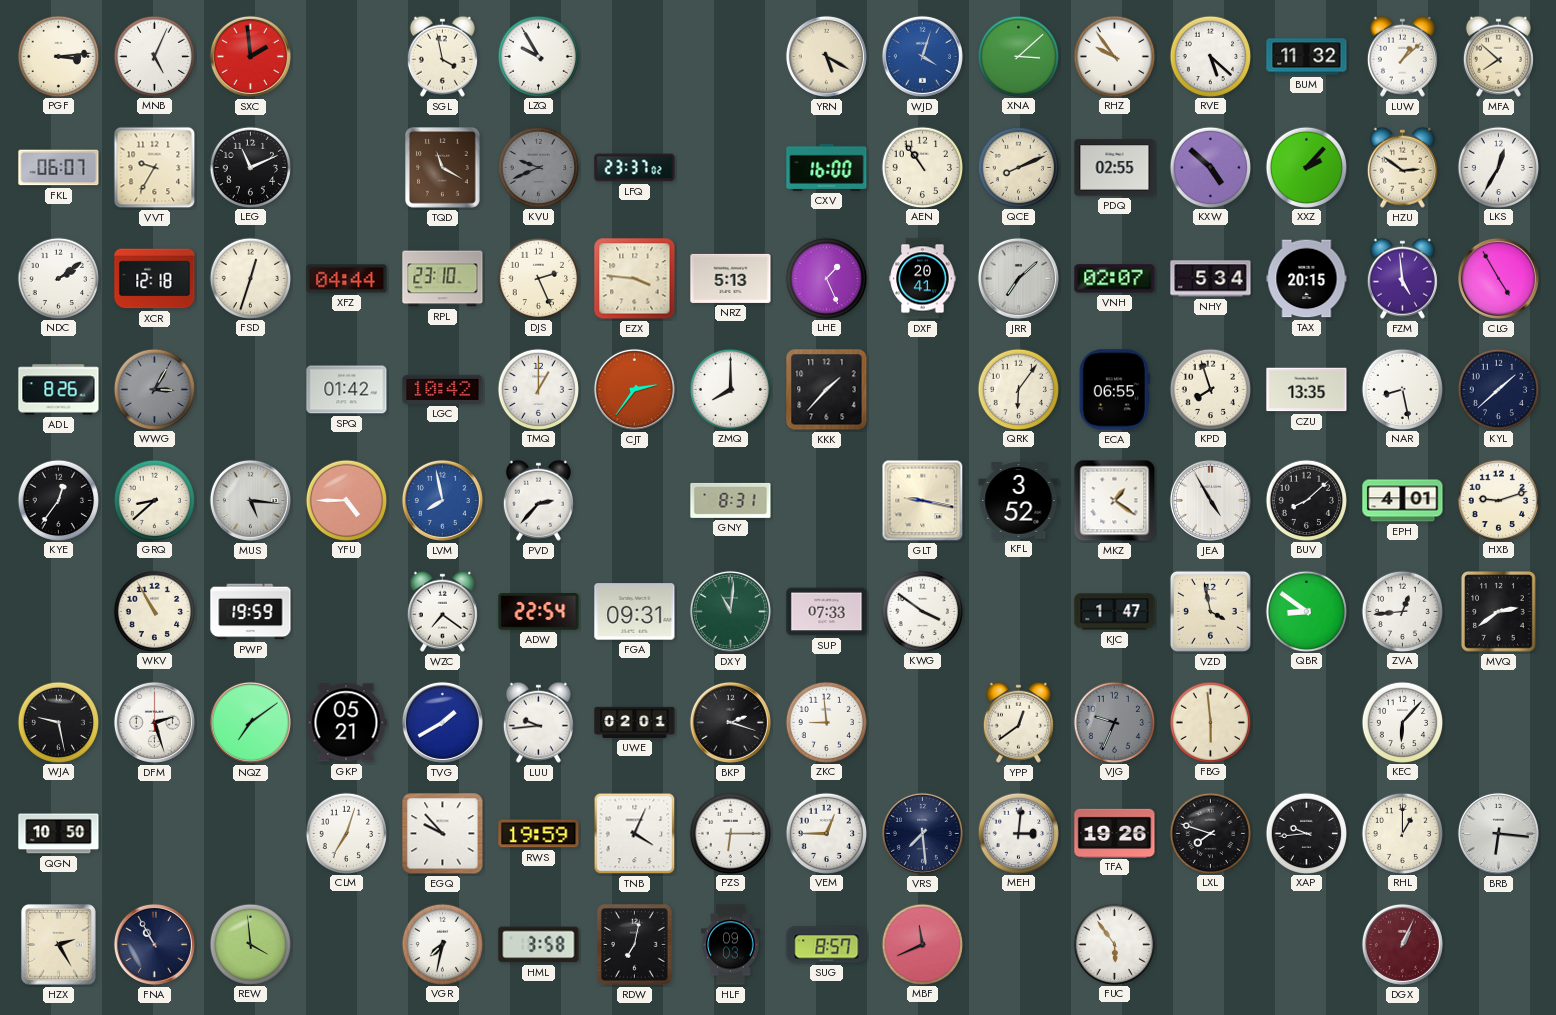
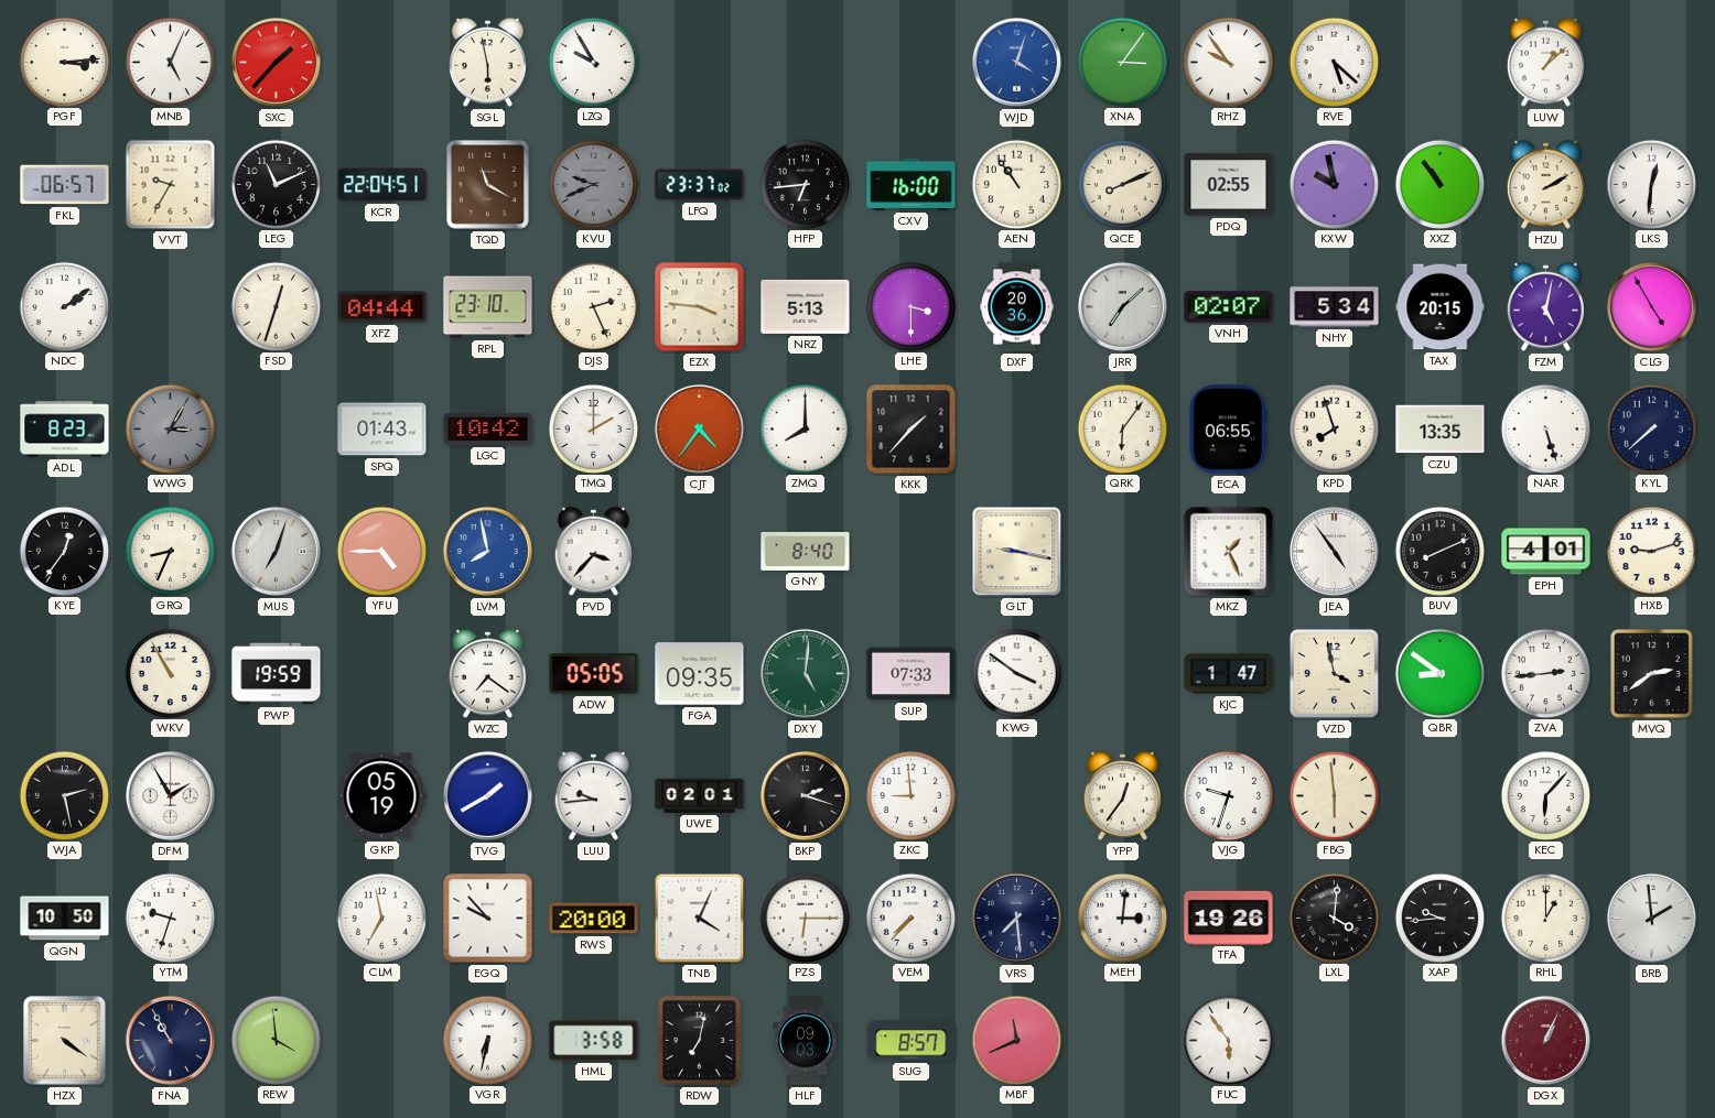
SXC: 1:59 -> 1:37
SGL: 3:58 -> 5:58
YRN: 5:20 -> none
XNA: 3:08 -> 3:06
BUM: 11:32 -> none
MFA: 7:52 -> none
FKL: 06:07 -> 06:57
KCR: none -> 22:04
HFP: none -> 6:44
KXW: 4:52 -> 9:58
XXZ: 2:07 -> 10:54
HZU: 2:51 -> 2:10
LKS: 12:35 -> 12:31
XCR: 12:18 -> none
LHE: 1:26 -> 3:30
DXF: 20:41 -> 20:36
FZM: 4:59 -> 5:02
ADL: 8:26 -> 8:23
SPQ: 01:42 -> 01:43
TMQ: 1:00 -> 2:00
CJT: 2:36 -> 4:36
NAR: 8:28 -> 5:27
KYL: 1:38 -> 7:38
GRQ: 8:38 -> 8:34
MUS: 5:16 -> 7:03
PVD: 2:37 -> 3:37
GNY: 8:31 -> 8:40
KFL: 3:52 -> none
MKZ: 1:21 -> 1:26
JEA: 4:55 -> 4:54
BUV: 8:08 -> 8:11
ADW: 22:54 -> 05:05
FGA: 09:31 -> 09:35
DXY: 11:01 -> 5:01
ZVA: 12:44 -> 2:44
WJA: 9:28 -> 2:28
DFM: 2:27 -> 1:55
NQZ: 7:09 -> none
GKP: 05:21 -> 05:19
YPP: 12:39 -> 12:36
VJG: 9:34 -> 9:33
VJG dial: grey -> white
YTM: none -> 9:33
CLM: 7:03 -> 6:58
RWS: 19:59 -> 20:00
VEM: 12:45 -> 7:37
LXL: 7:48 -> 4:01
BRB: 6:16 -> 1:59
HZX: 2:25 -> 4:21
VGR: 7:32 -> 6:32
